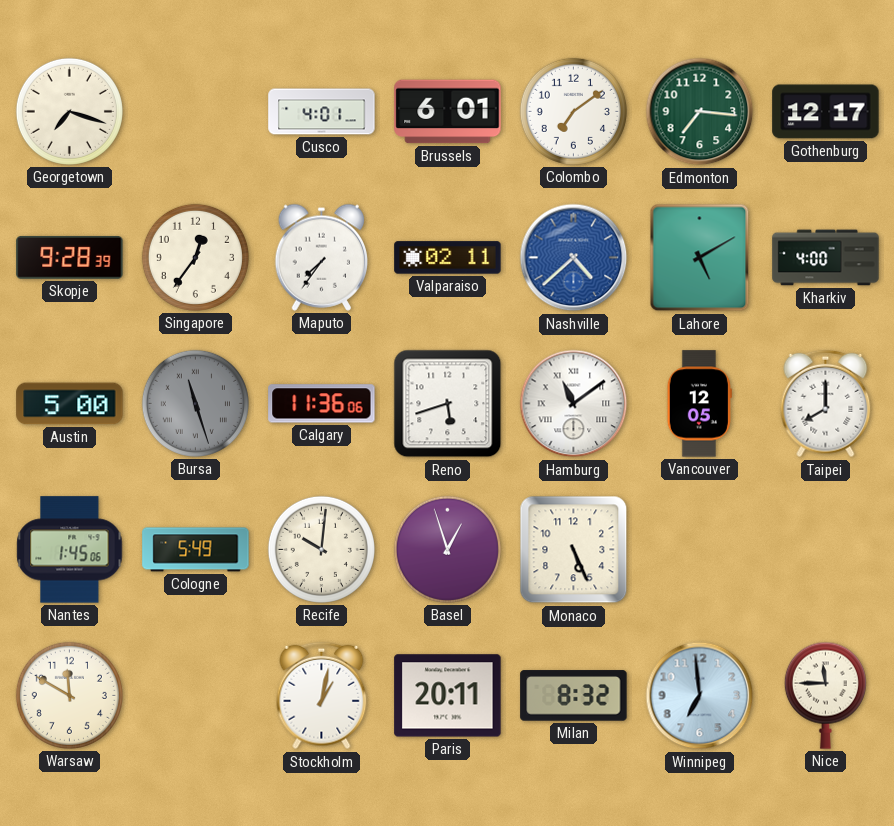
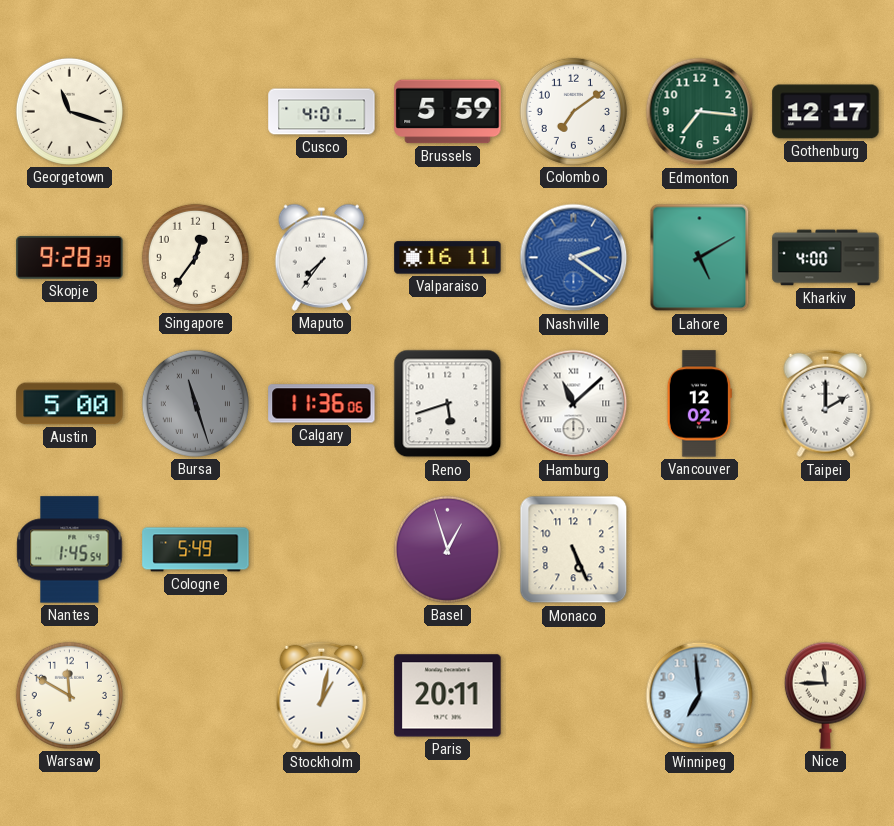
Georgetown: 7:18 -> 11:18
Brussels: 6:01 -> 5:59
Valparaiso: 02:11 -> 16:11
Nashville: 4:38 -> 2:21
Hamburg: 11:09 -> 11:08
Vancouver: 12:05 -> 12:02
Taipei: 8:00 -> 2:00
Nantes: 1:45:06 -> 1:45:54
Recife: 10:01 -> none
Milan: 8:32 -> none
